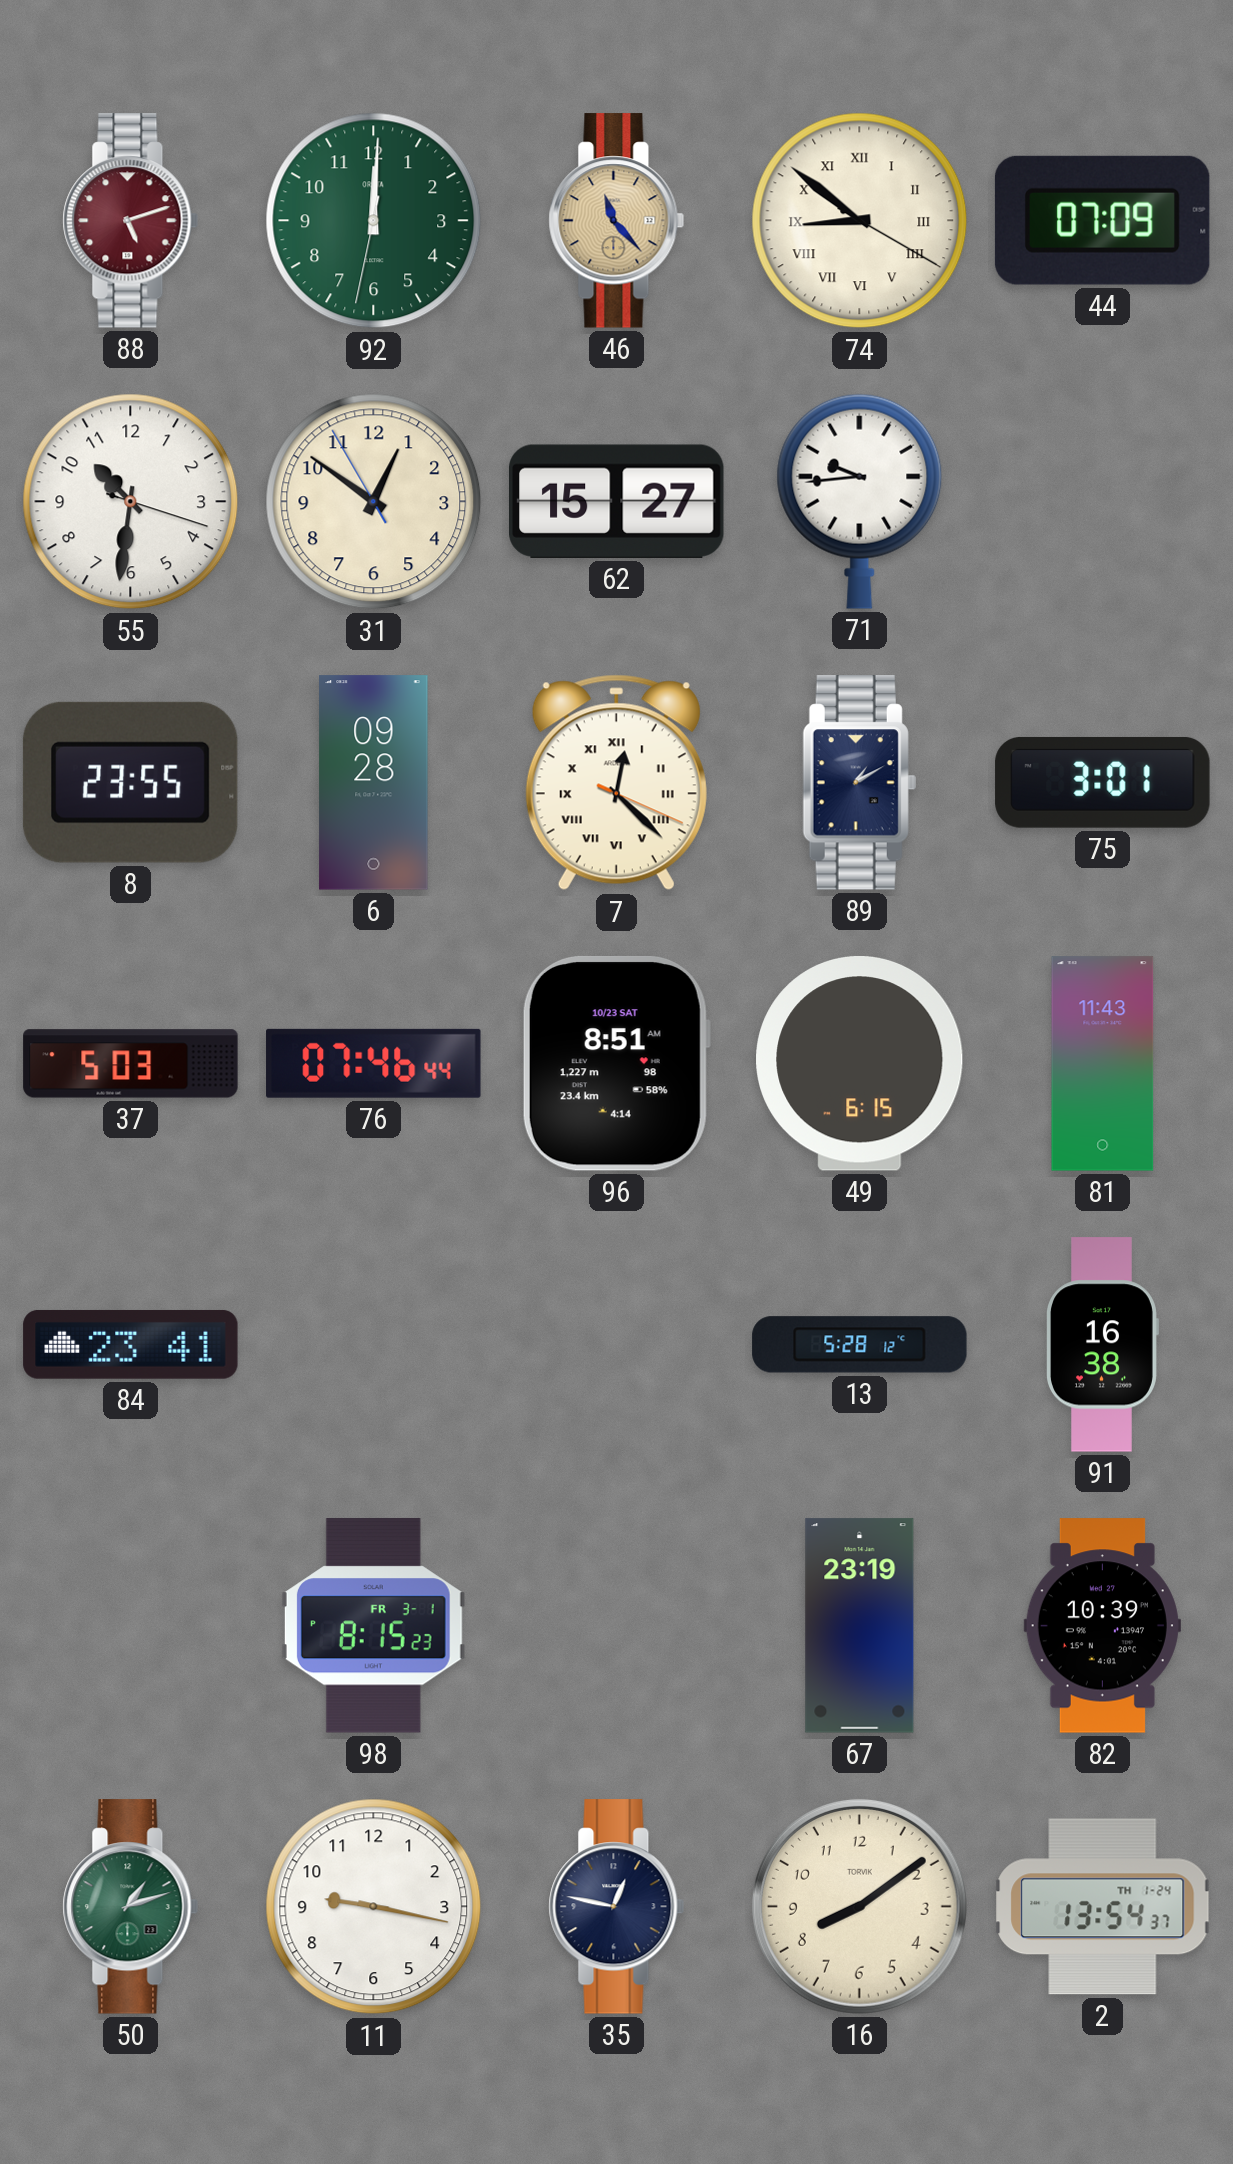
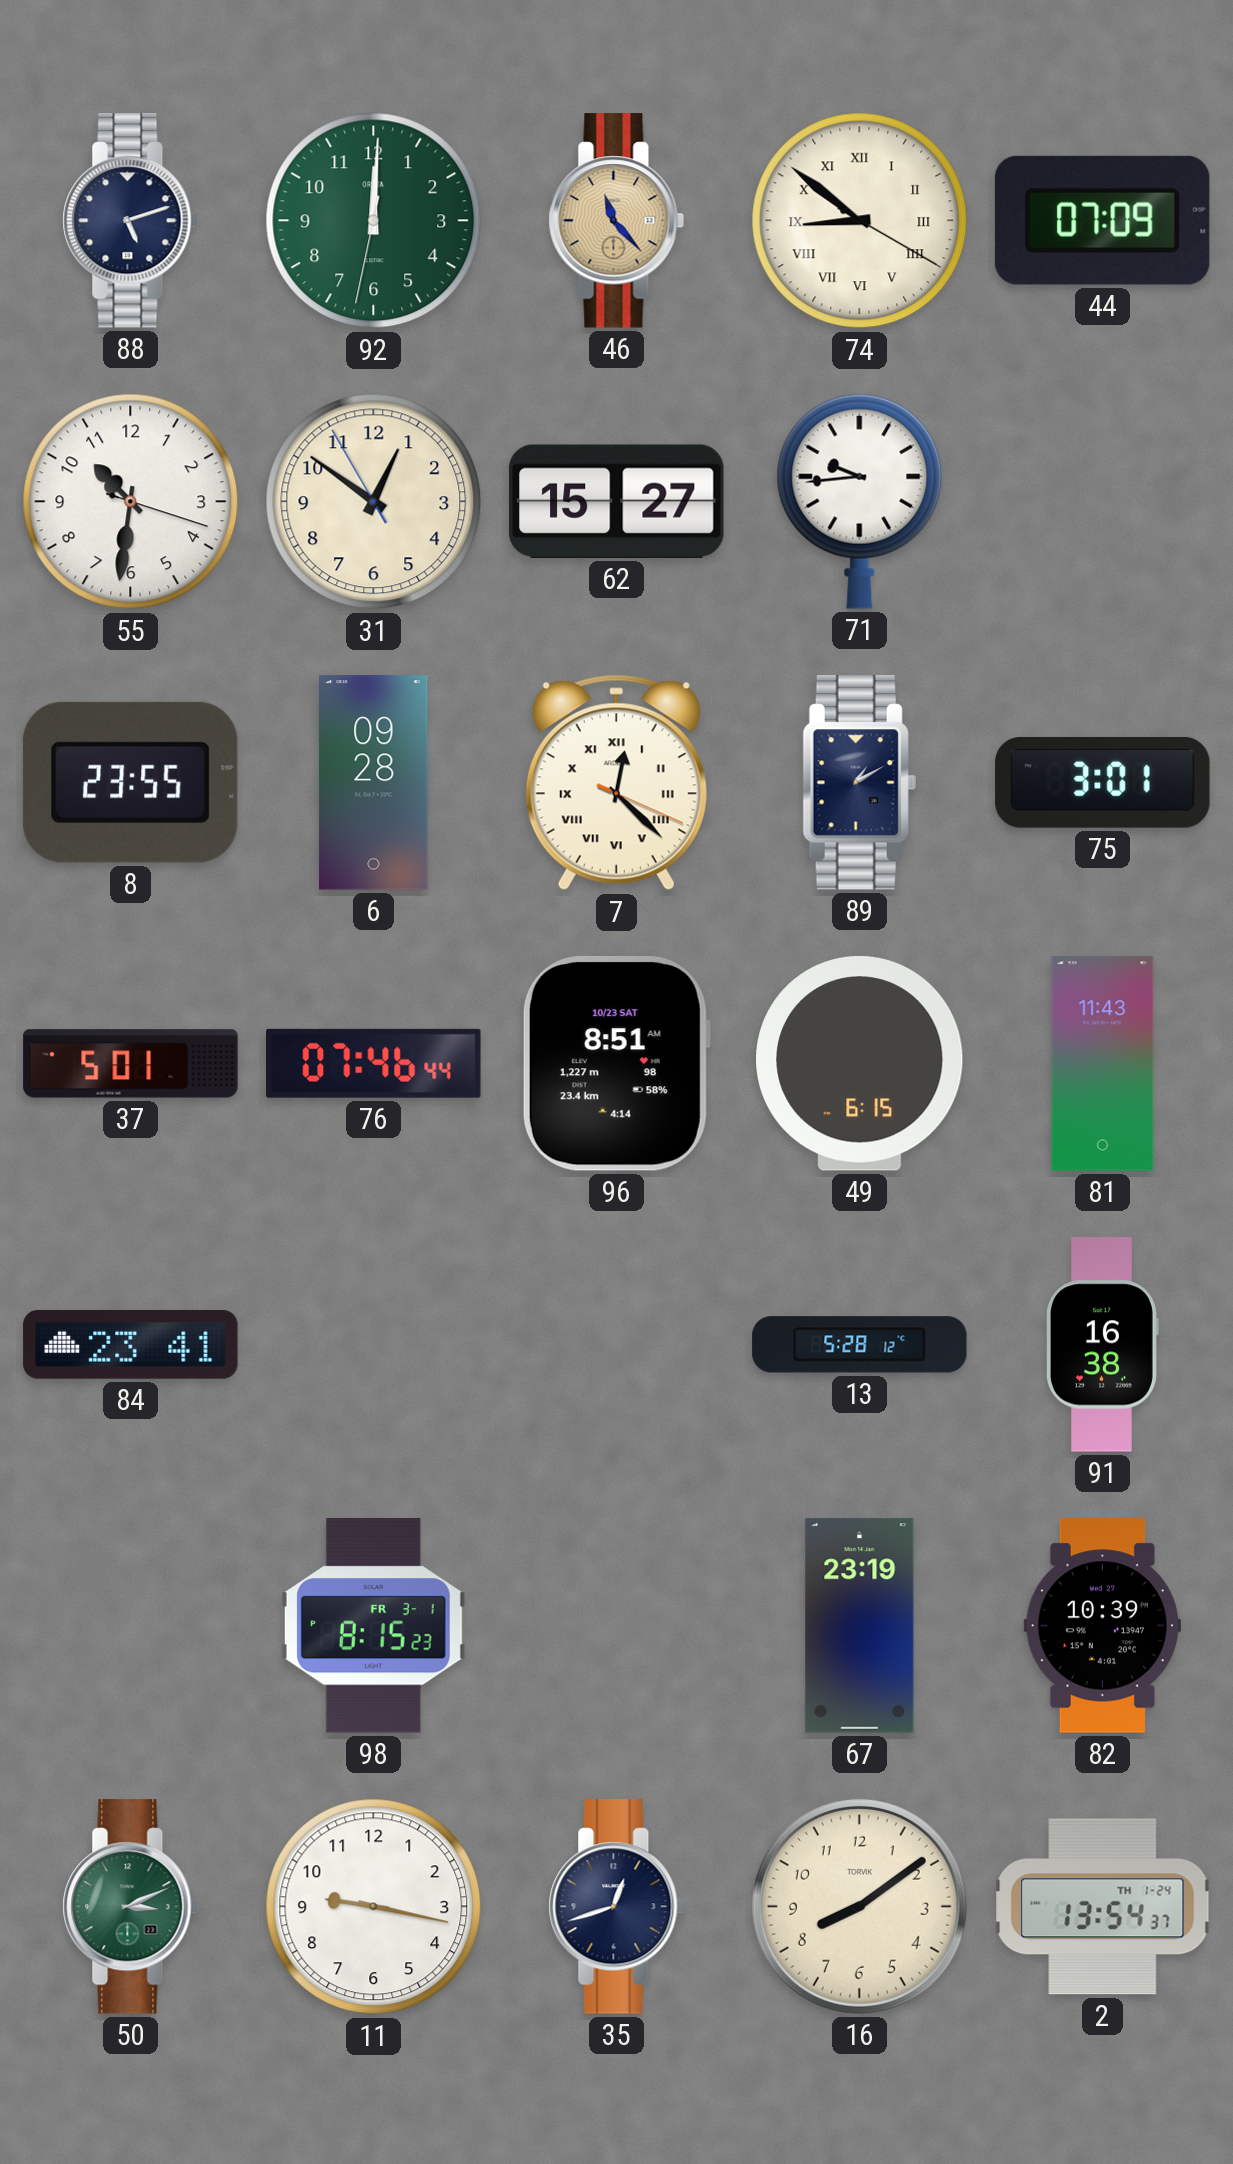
88 dial: burgundy -> navy
37: 5:03 -> 5:01
50: 1:12 -> 3:11
35: 12:47 -> 12:42
